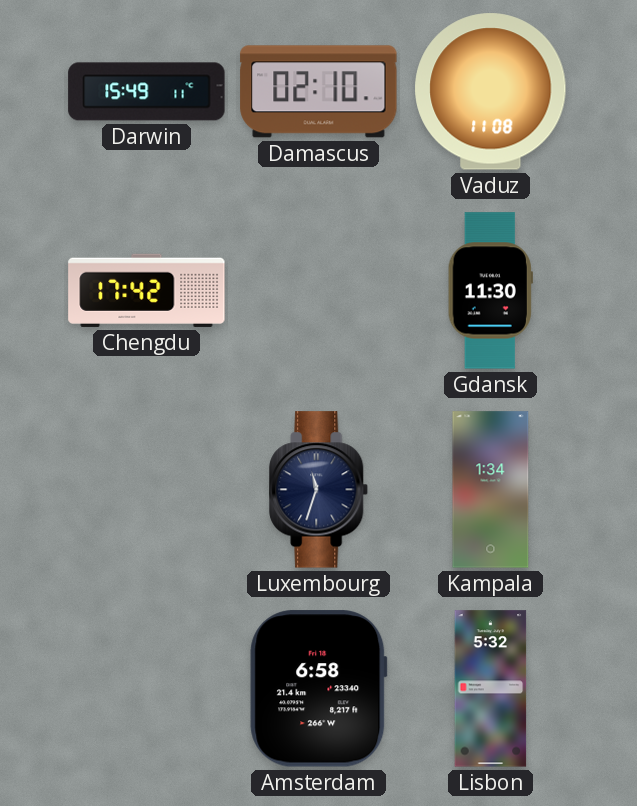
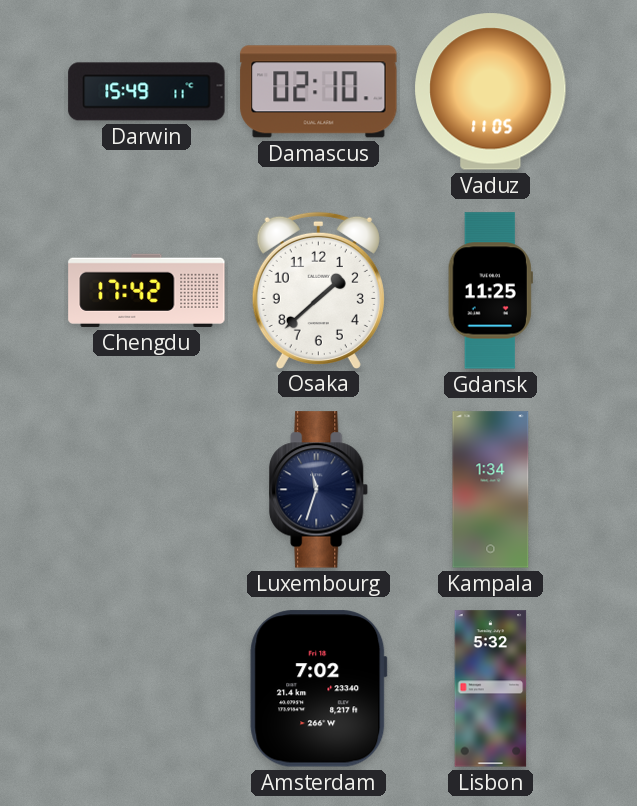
Vaduz: 11:08 -> 11:05
Osaka: none -> 1:38
Gdansk: 11:30 -> 11:25
Amsterdam: 6:58 -> 7:02
